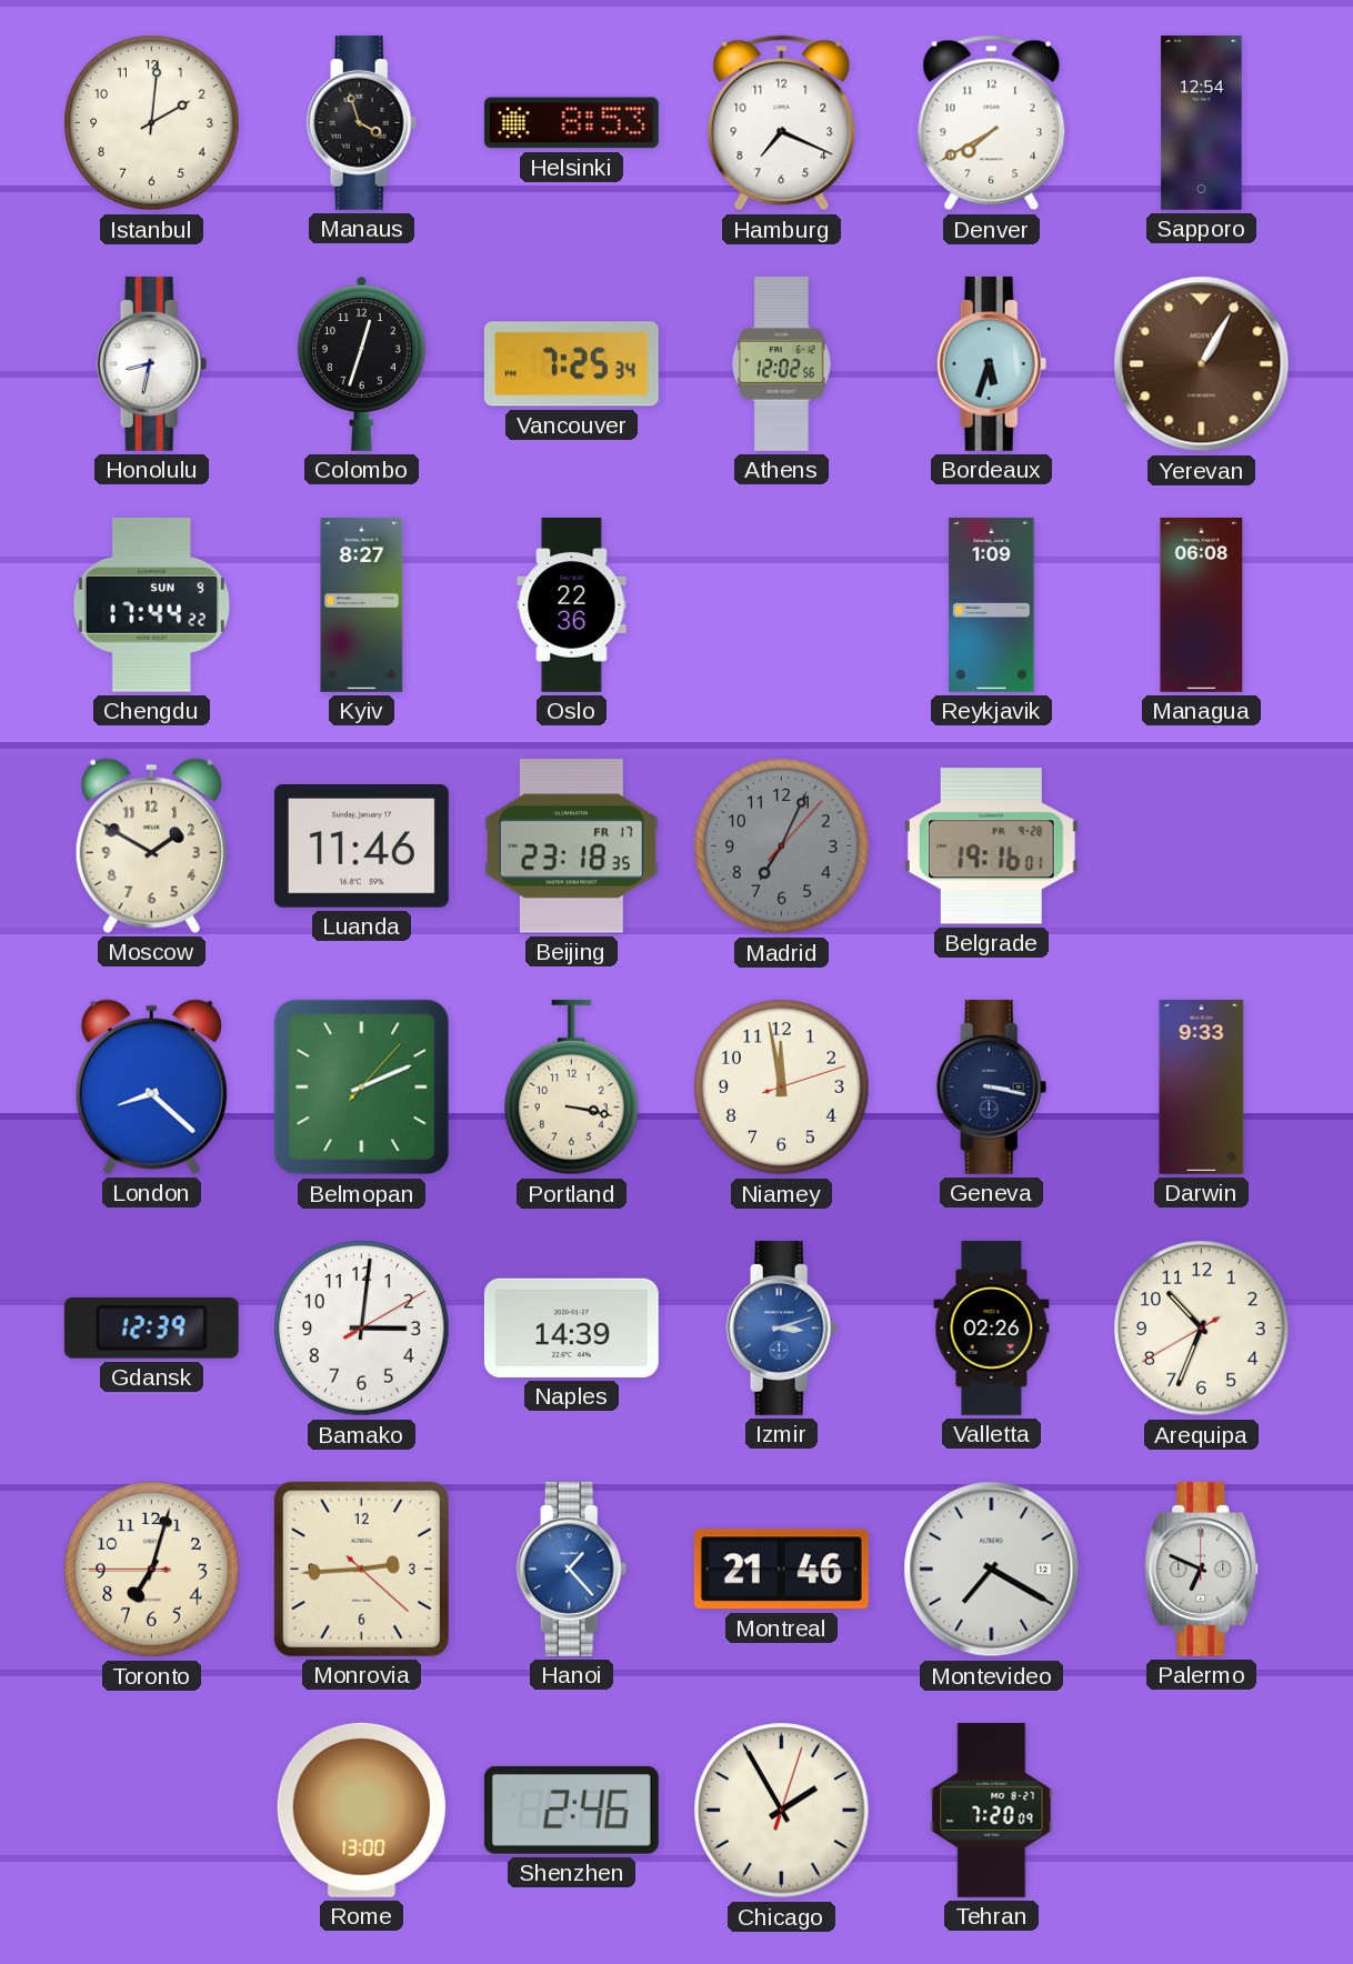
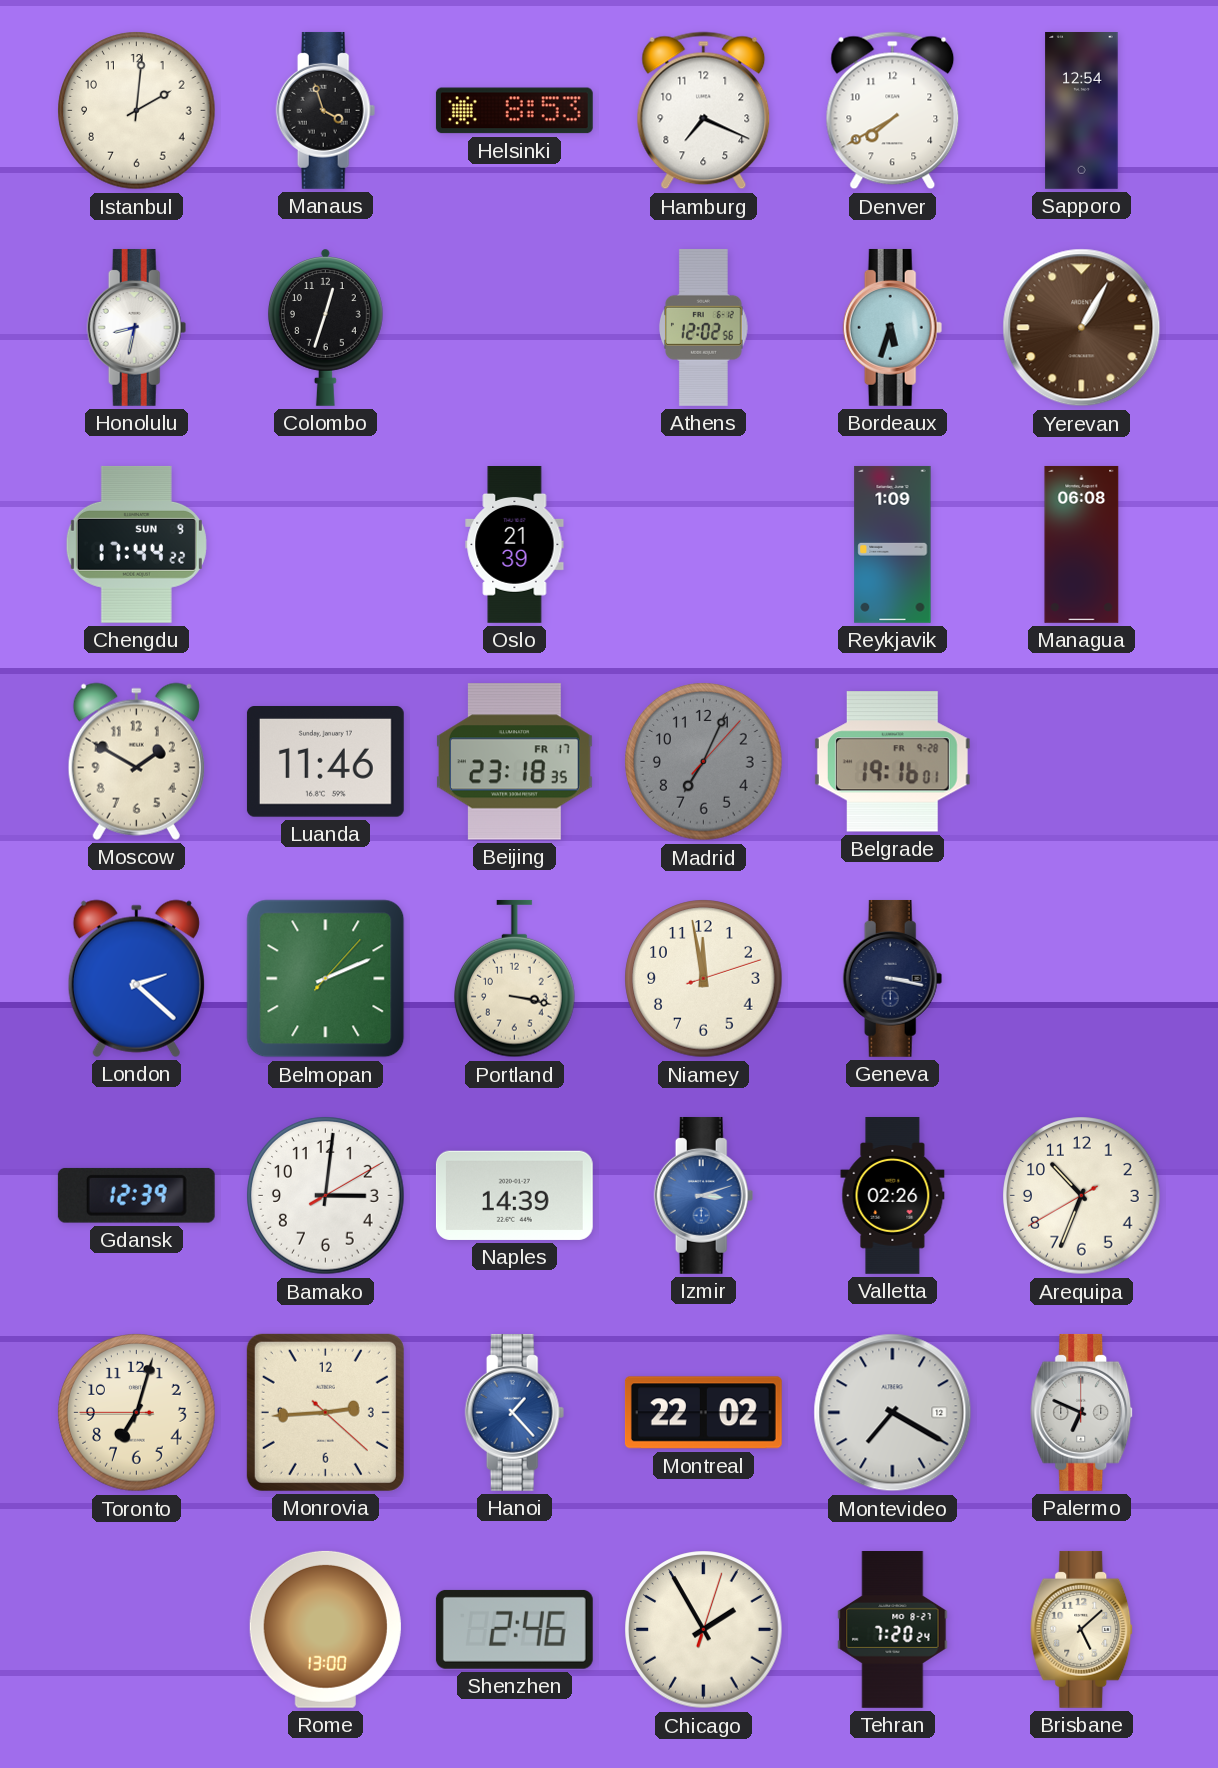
Vancouver: 7:25 -> none
Kyiv: 8:27 -> none
Oslo: 22:36 -> 21:39
London: 8:22 -> 2:22
Darwin: 9:33 -> none
Montreal: 21:46 -> 22:02
Tehran: 7:20:09 -> 7:20:24
Brisbane: none -> 5:08
